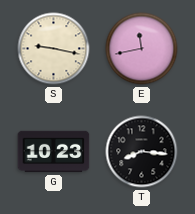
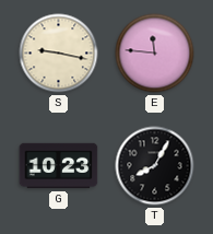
E: 11:43 -> 11:46
T: 8:16 -> 8:05
